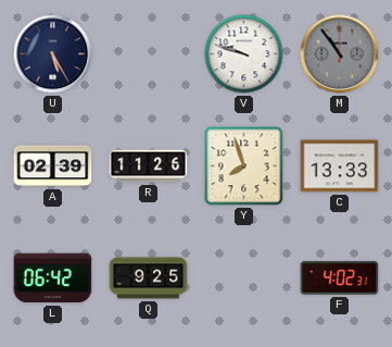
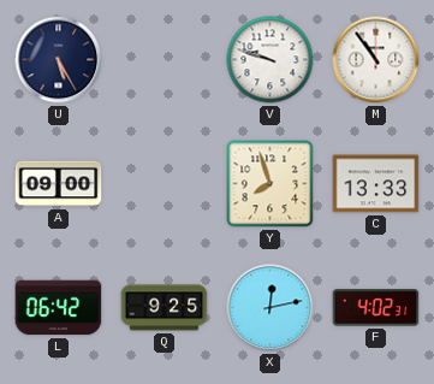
M dial: grey -> white
A: 02:39 -> 09:00
R: 11:26 -> none
X: none -> 12:13
